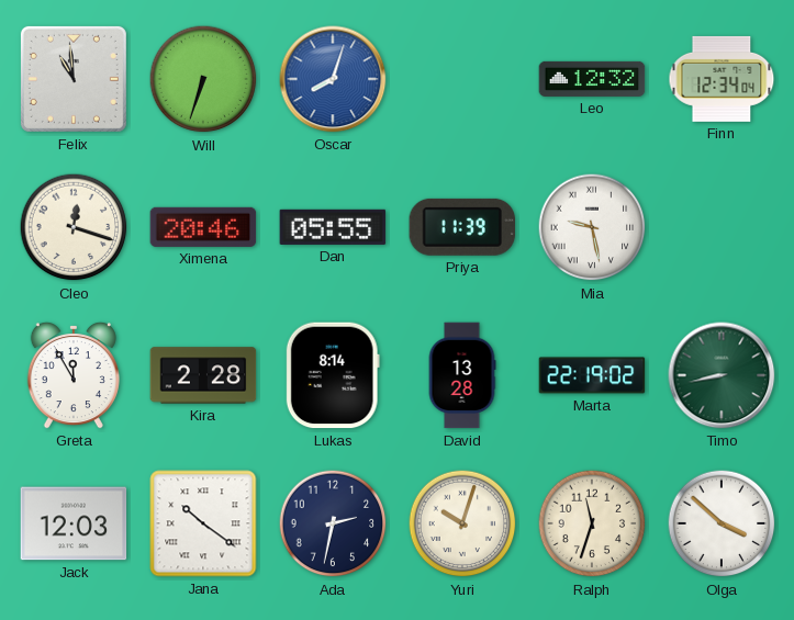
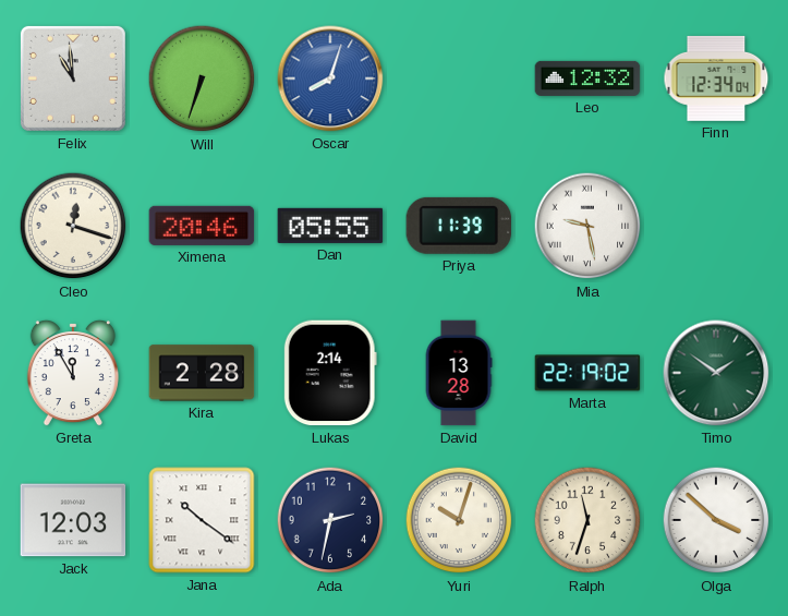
Lukas: 8:14 -> 2:14
Timo: 8:43 -> 1:51
